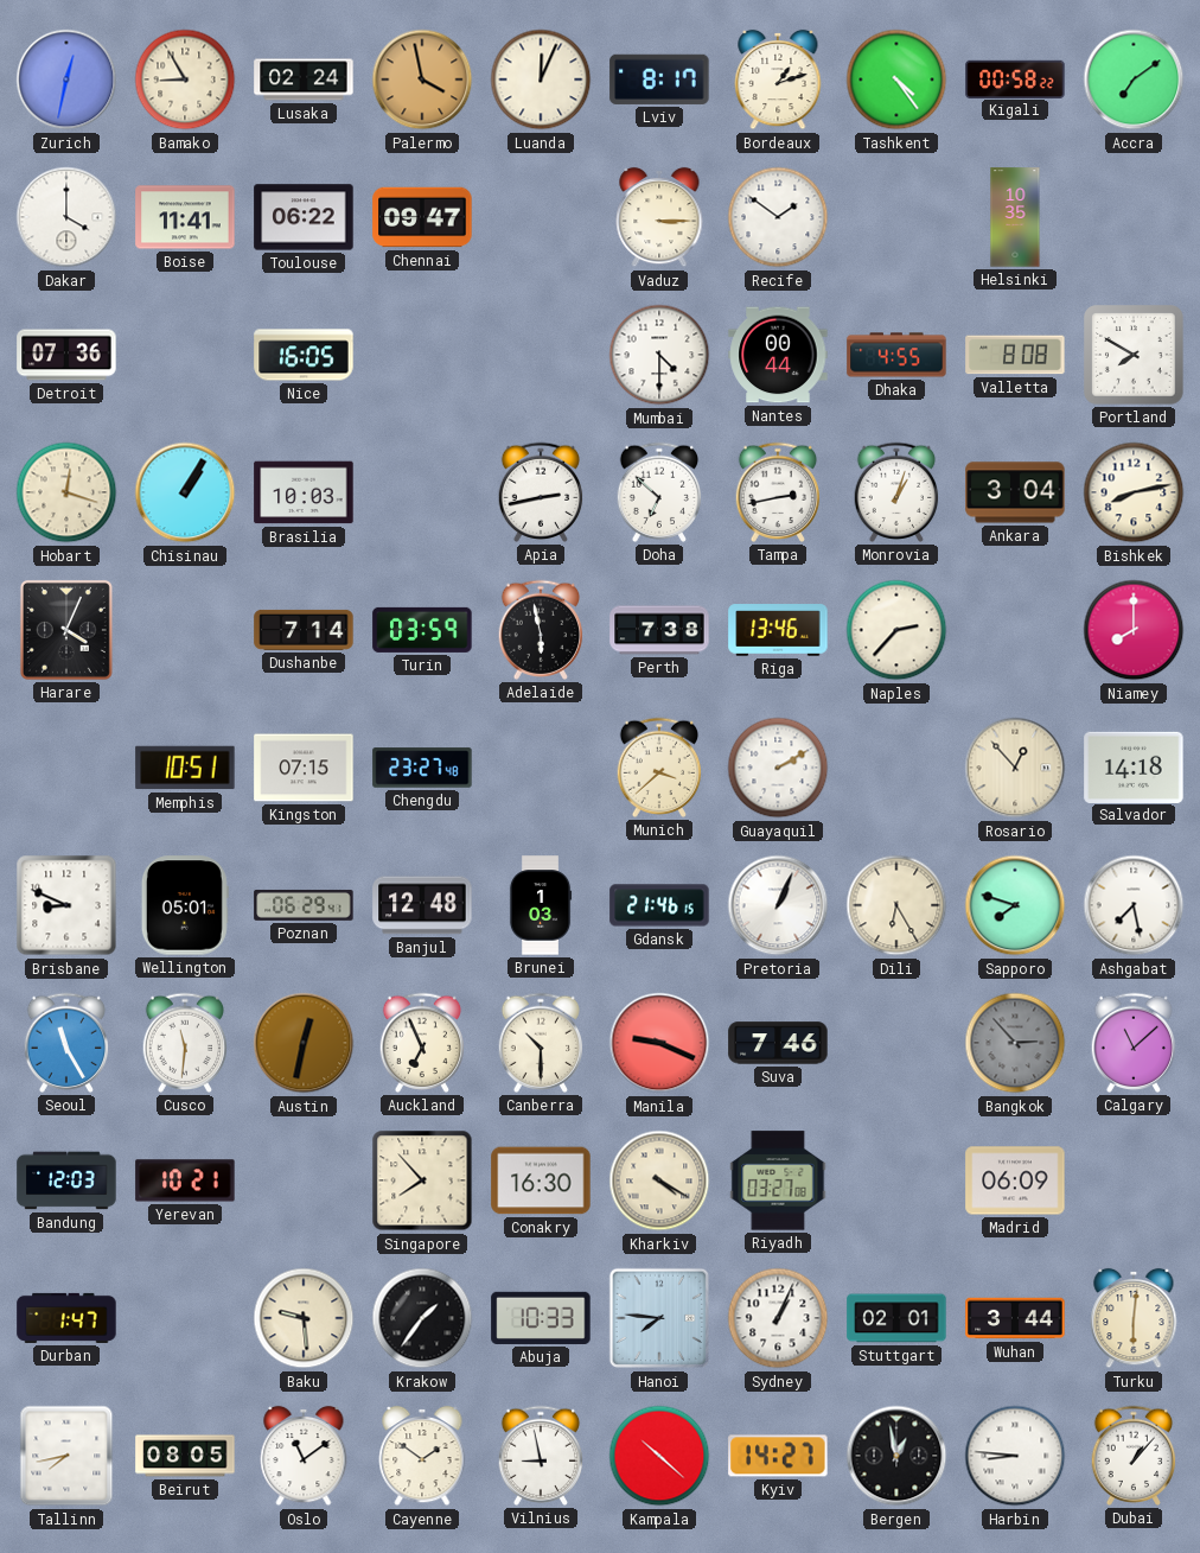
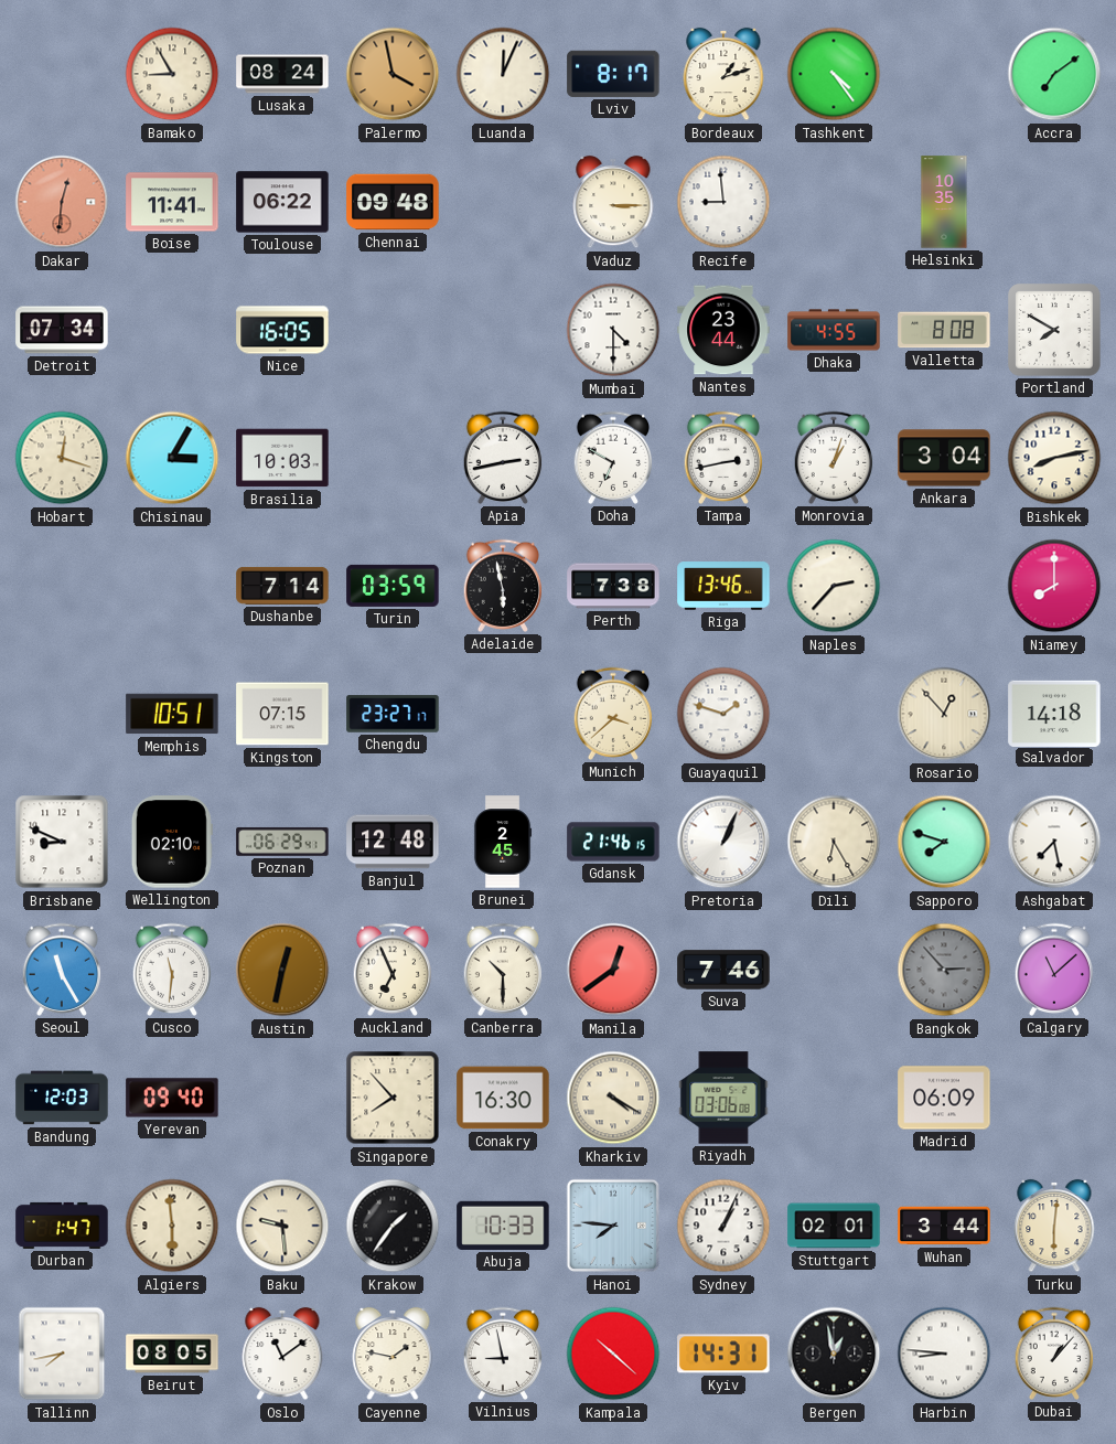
Zurich: 12:32 -> none
Lusaka: 02:24 -> 08:24
Kigali: 00:58 -> none
Dakar: 4:00 -> 12:31
Dakar dial: white -> salmon
Chennai: 09:47 -> 09:48
Recife: 1:51 -> 8:59
Detroit: 07:36 -> 07:34
Nantes: 00:44 -> 23:44
Chisinau: 1:05 -> 3:05
Doha: 6:52 -> 6:50
Harare: 4:04 -> none
Chengdu: 23:27:48 -> 23:27:17
Guayaquil: 2:10 -> 1:48
Wellington: 05:01 -> 02:10
Brunei: 1:03 -> 2:45
Manila: 9:19 -> 12:39
Yerevan: 10:21 -> 09:40
Riyadh: 03:27 -> 03:06
Algiers: none -> 5:59
Cayenne: 1:51 -> 1:47
Kyiv: 14:27 -> 14:31
